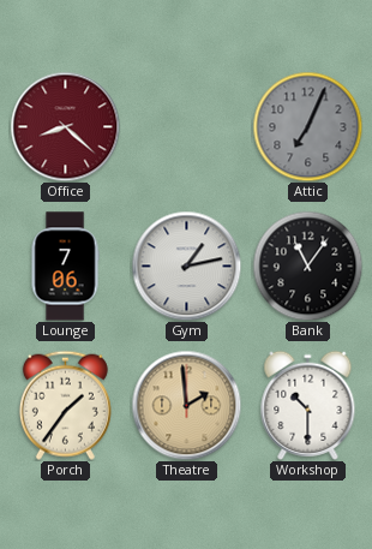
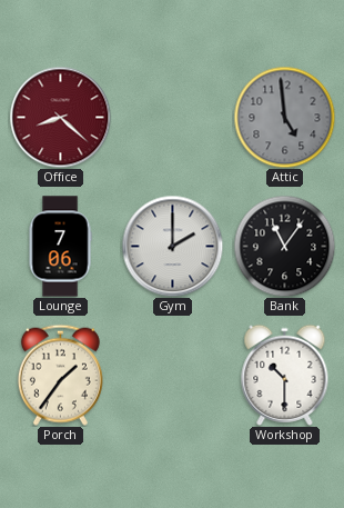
Attic: 7:04 -> 4:59
Gym: 1:13 -> 2:00
Theatre: 1:59 -> none
